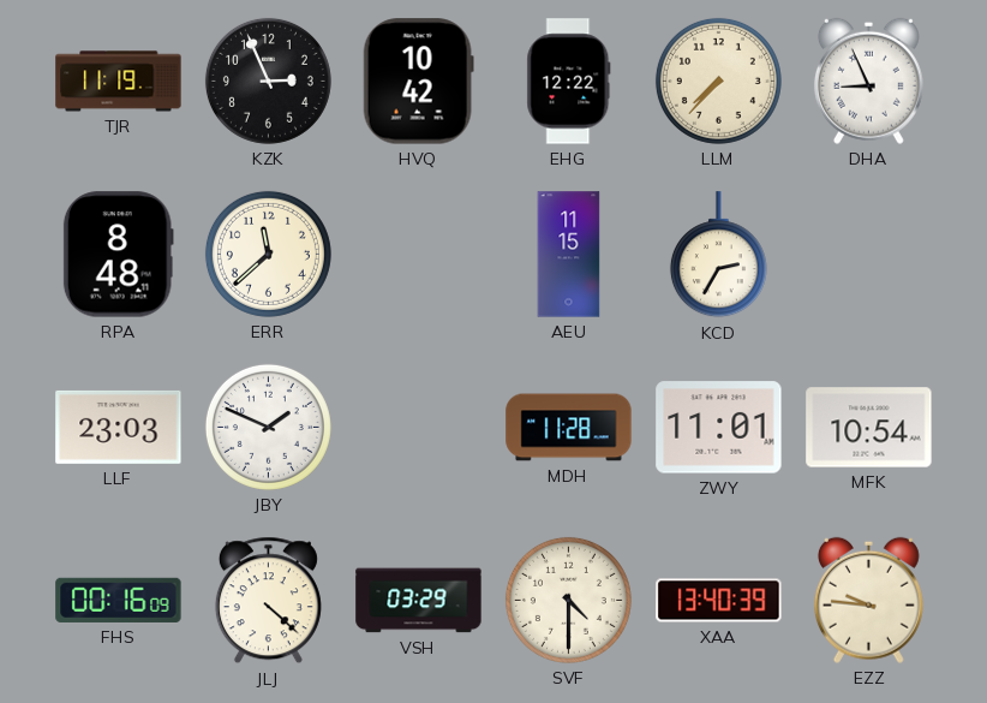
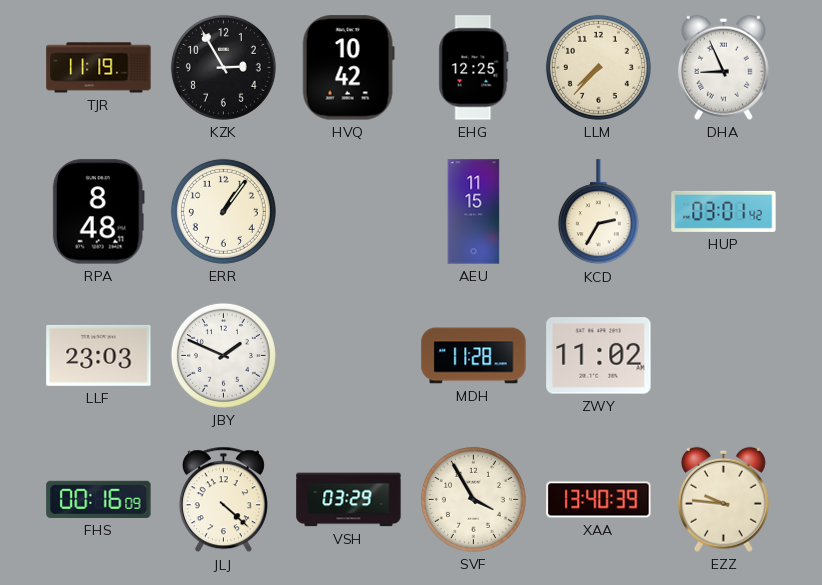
KZK: 2:56 -> 2:55
EHG: 12:22 -> 12:25
ERR: 11:38 -> 1:06
HUP: none -> 03:01
ZWY: 11:01 -> 11:02
MFK: 10:54 -> none
SVF: 4:30 -> 3:55
